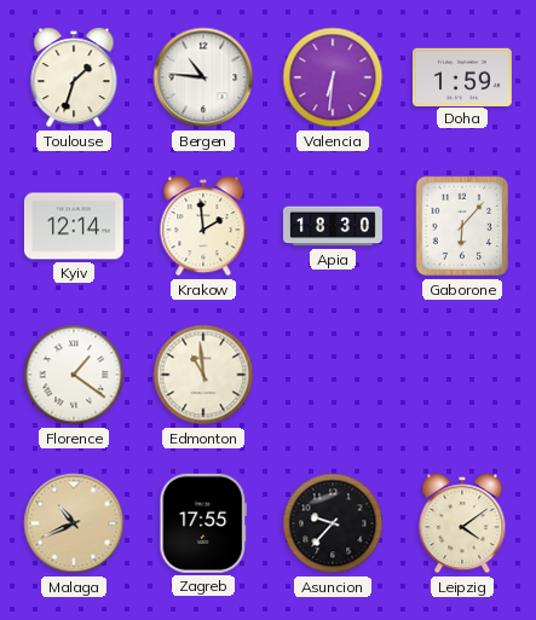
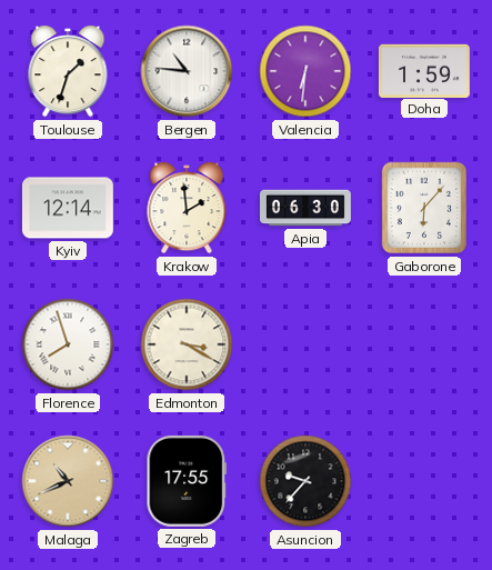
Apia: 18:30 -> 06:30
Florence: 1:21 -> 7:57
Edmonton: 10:59 -> 3:20
Leipzig: 4:09 -> none
